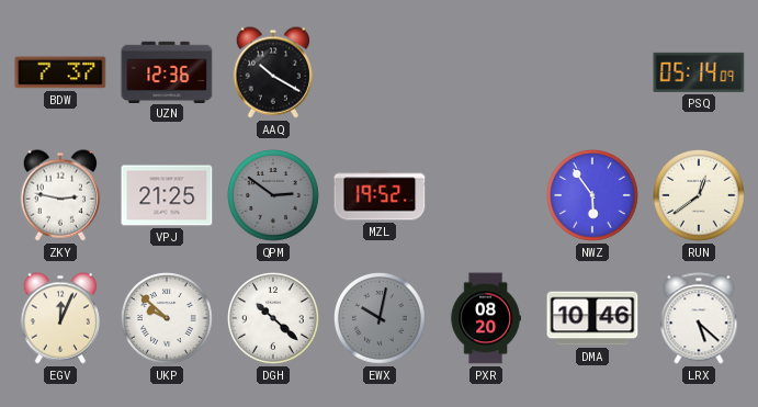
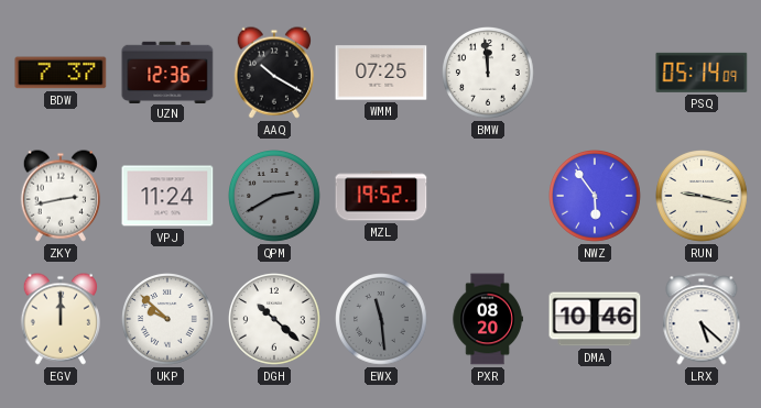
WMM: none -> 07:25
BMW: none -> 11:59
ZKY: 2:47 -> 2:43
VPJ: 21:25 -> 11:24
QPM: 2:51 -> 2:40
RUN: 12:39 -> 9:17
EGV: 12:04 -> 12:00
EWX: 10:02 -> 11:29
